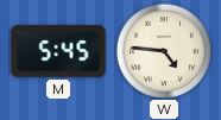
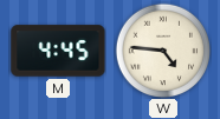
M: 5:45 -> 4:45
